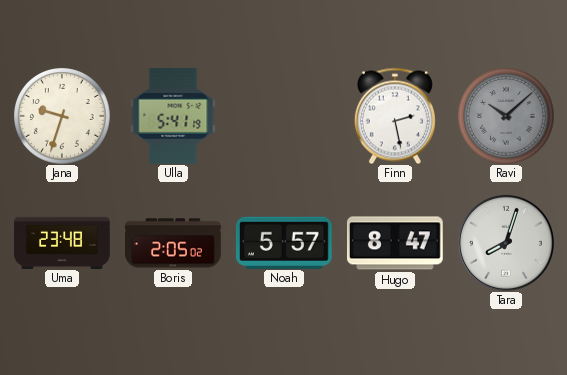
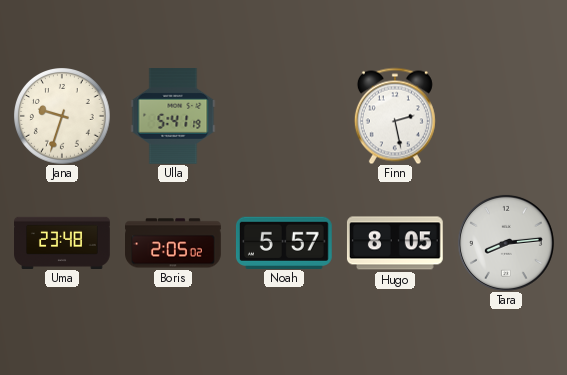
Ravi: 10:08 -> none
Hugo: 8:47 -> 8:05
Tara: 8:03 -> 8:14
